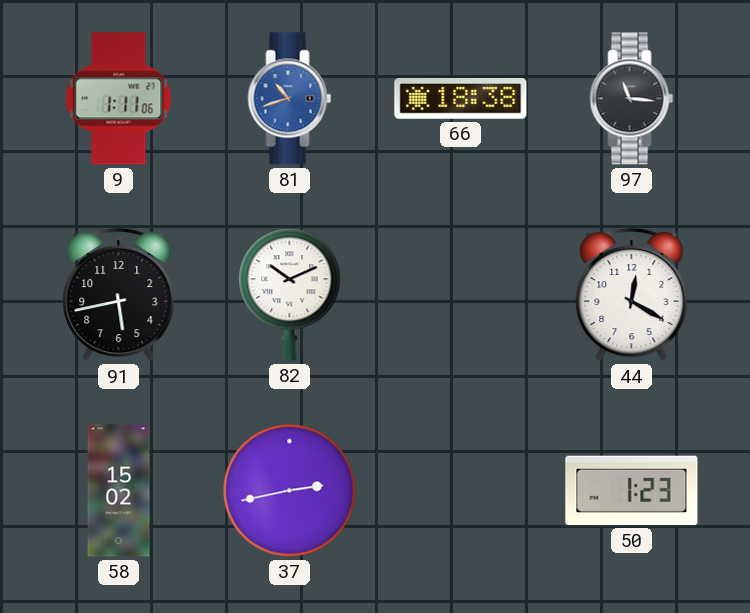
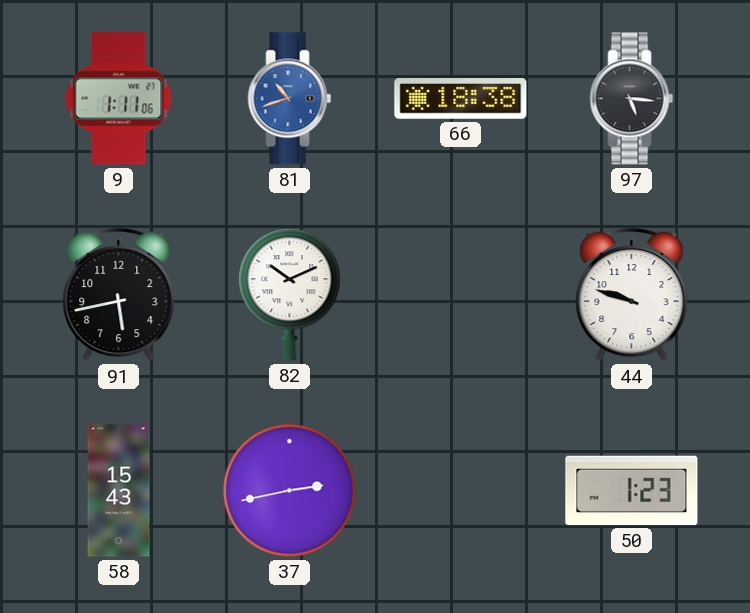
97: 11:16 -> 5:16
44: 12:20 -> 9:48
58: 15:02 -> 15:43
